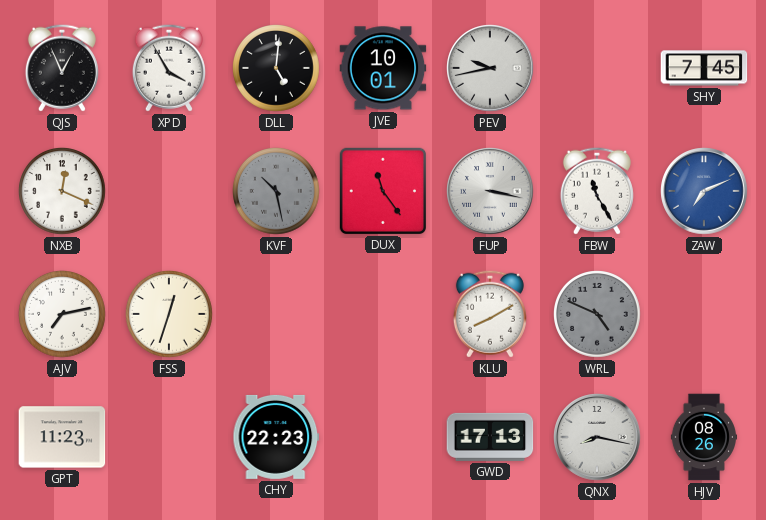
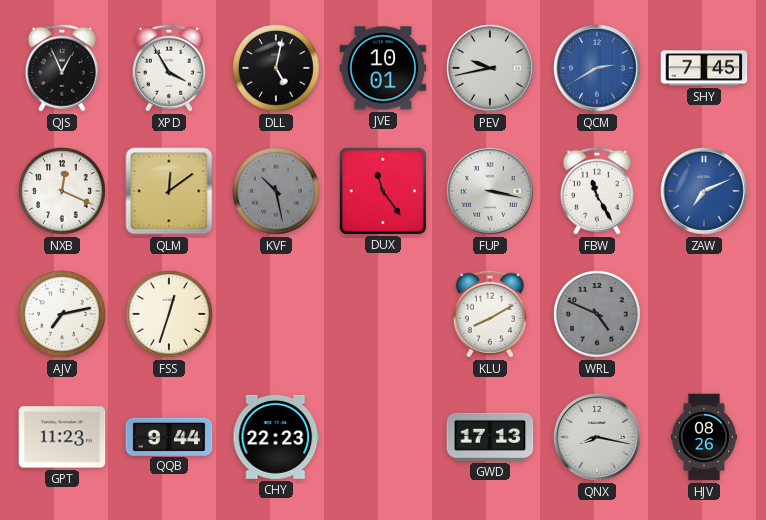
DLL: 5:01 -> 5:02
QCM: none -> 2:40
QLM: none -> 12:09
QQB: none -> 9:44
